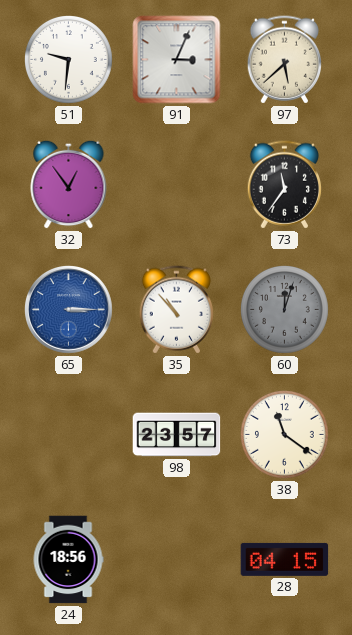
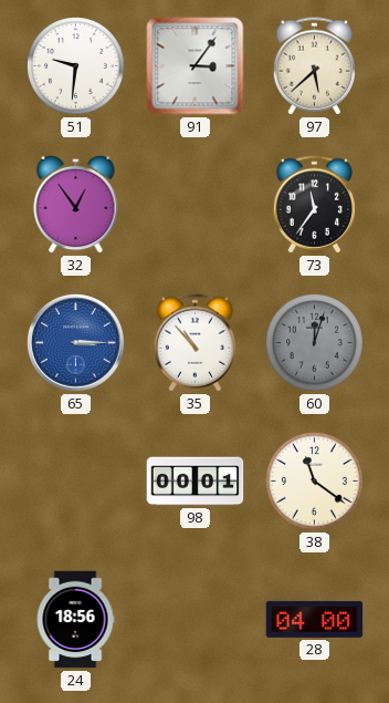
91: 3:04 -> 3:06
98: 23:57 -> 00:01
28: 04:15 -> 04:00
